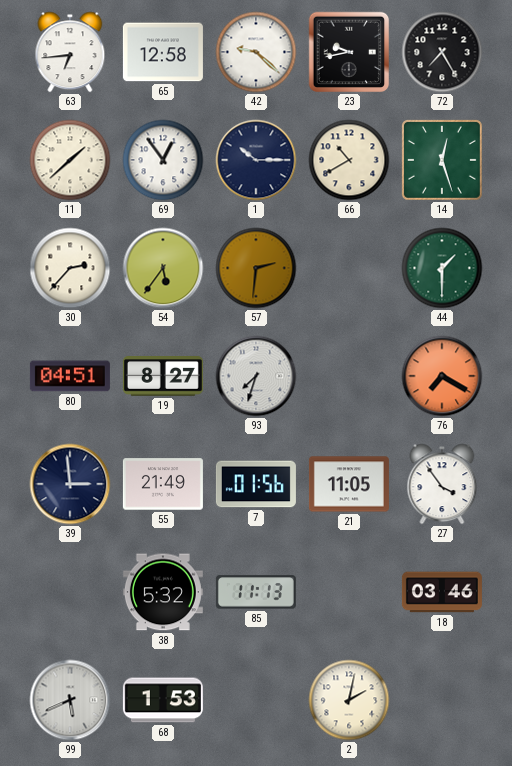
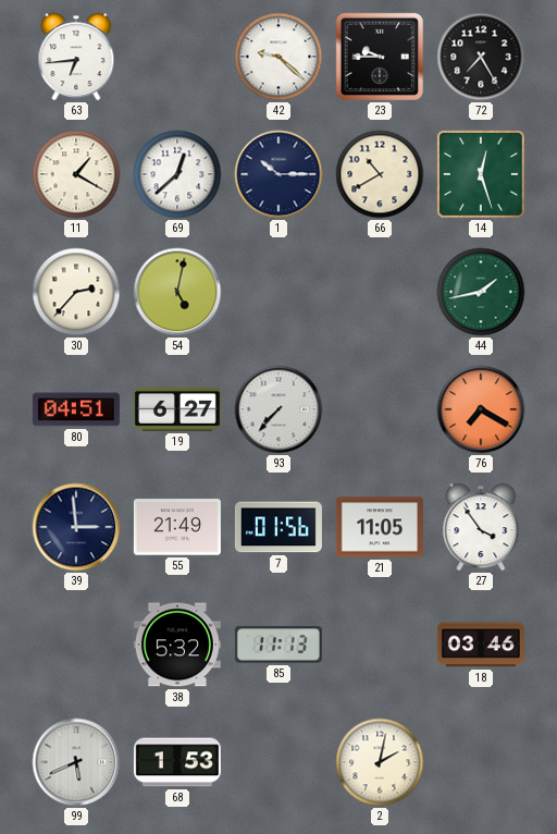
65: 12:58 -> none
23: 9:43 -> 9:45
11: 1:38 -> 1:20
69: 12:54 -> 12:38
54: 5:36 -> 5:02
57: 2:31 -> none
44: 1:30 -> 1:43
19: 8:27 -> 6:27
93: 7:33 -> 7:37
